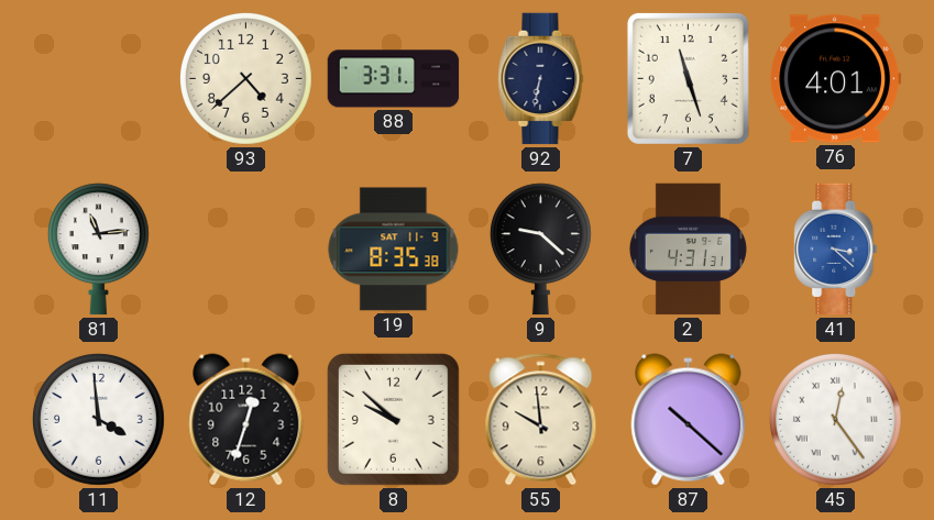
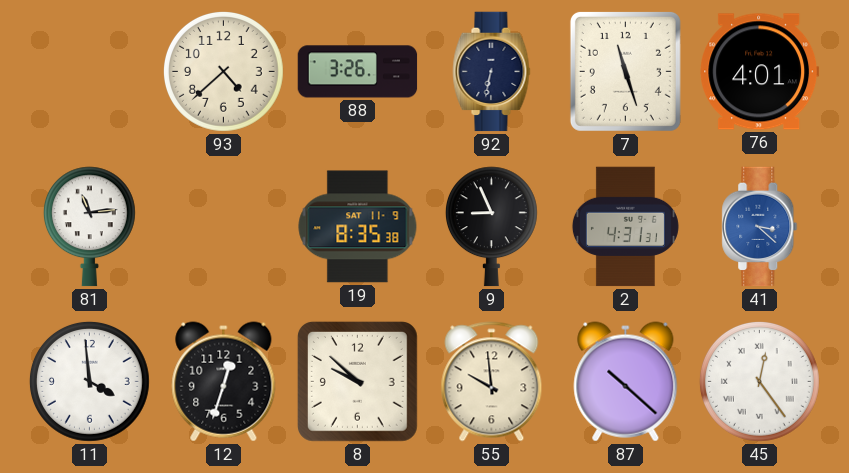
88: 3:31 -> 3:26
9: 9:22 -> 8:56
